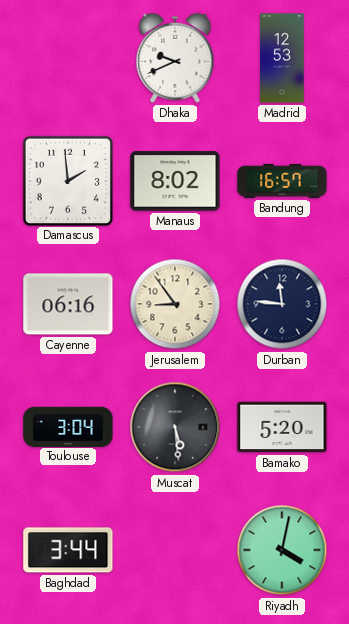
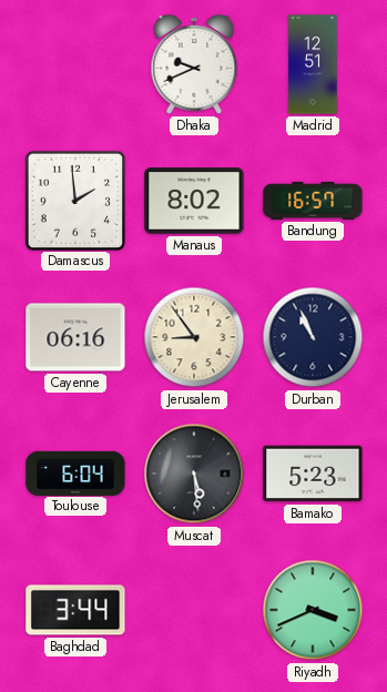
Madrid: 12:53 -> 12:51
Durban: 11:46 -> 10:56
Toulouse: 3:04 -> 6:04
Bamako: 5:20 -> 5:23
Riyadh: 4:02 -> 3:41
